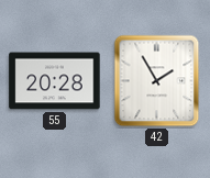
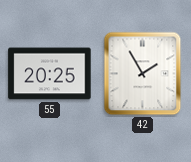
55: 20:28 -> 20:25
